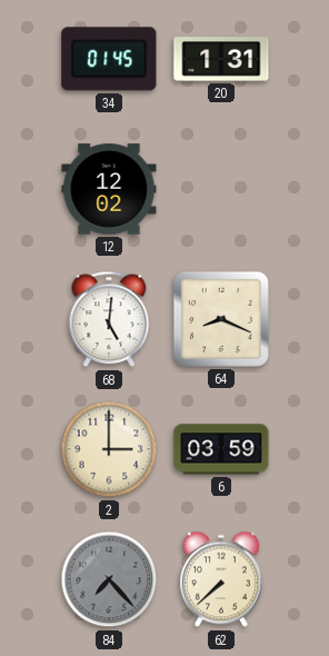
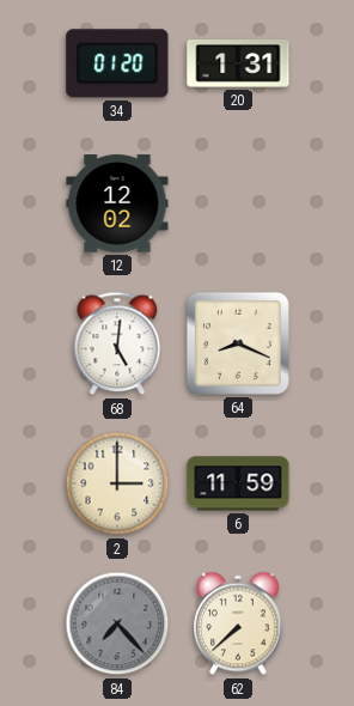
34: 01:45 -> 01:20
6: 03:59 -> 11:59
